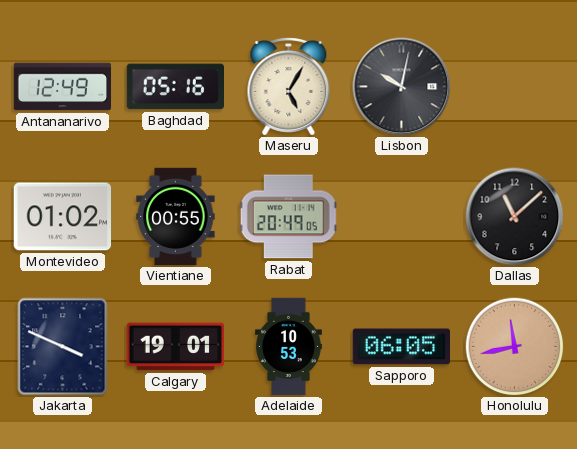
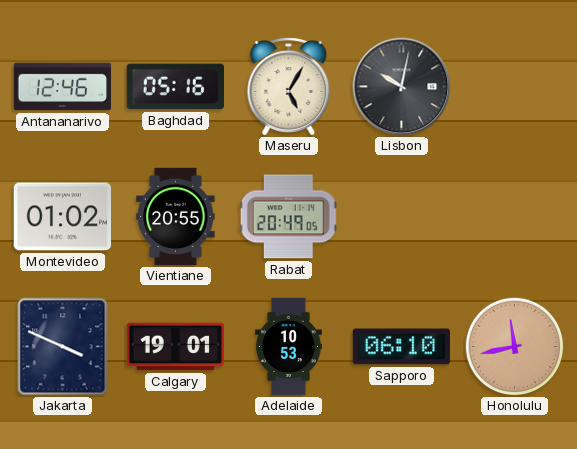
Antananarivo: 12:49 -> 12:46
Vientiane: 00:55 -> 20:55
Dallas: 11:08 -> none
Sapporo: 06:05 -> 06:10
